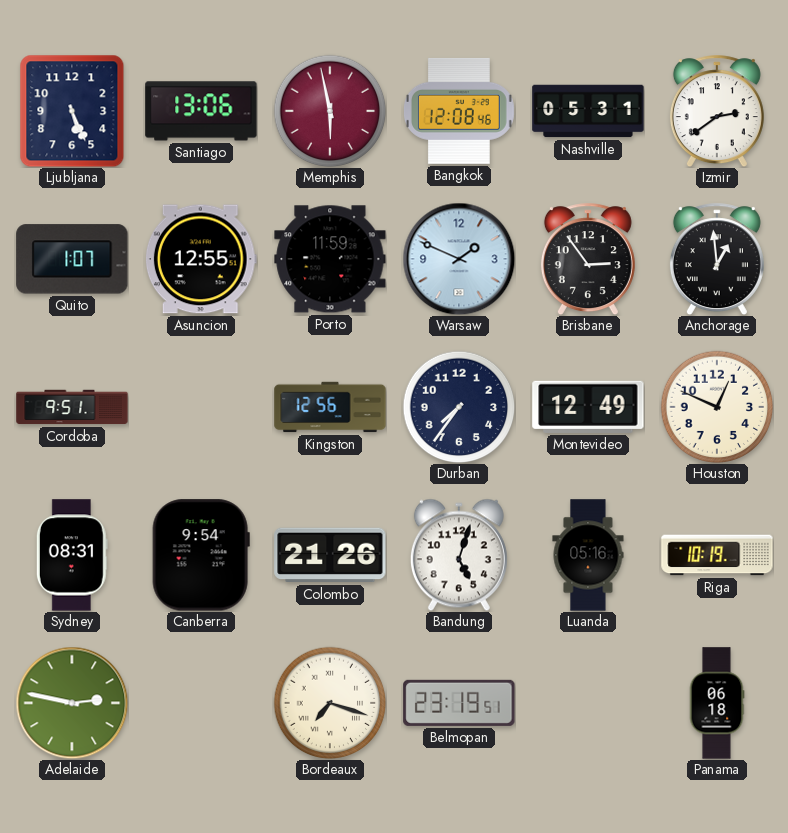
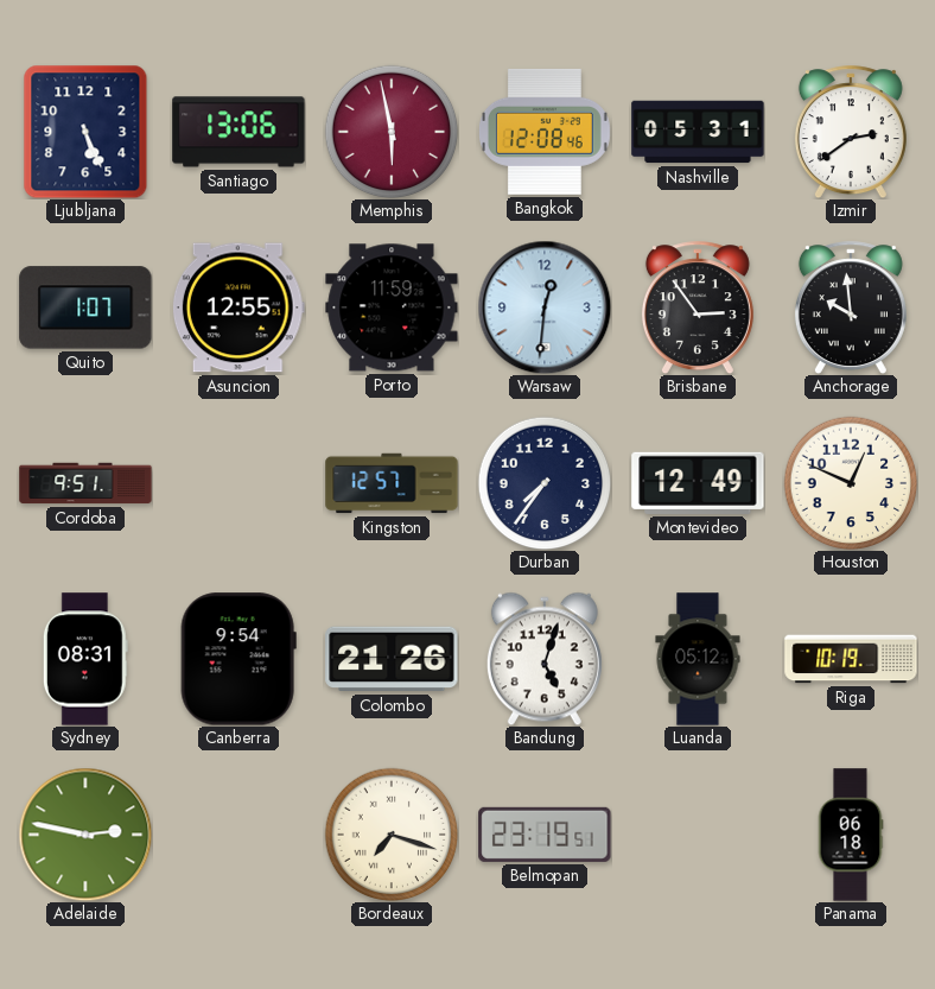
Warsaw: 1:49 -> 12:31
Anchorage: 12:59 -> 9:59
Kingston: 12:56 -> 12:57
Luanda: 05:16 -> 05:12
